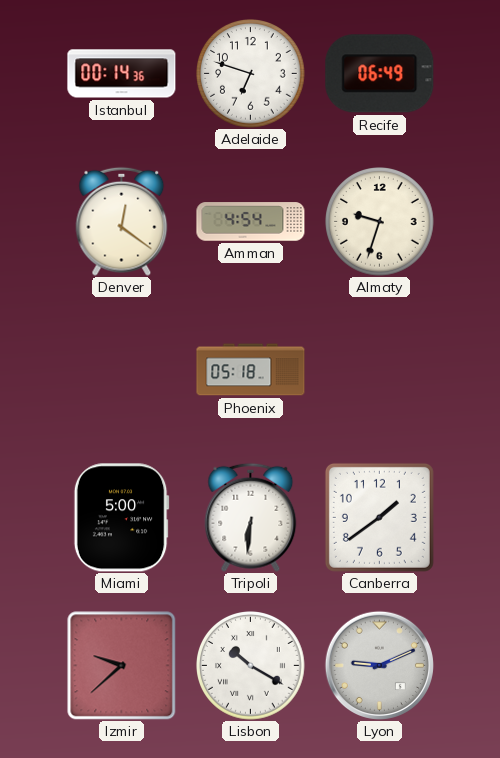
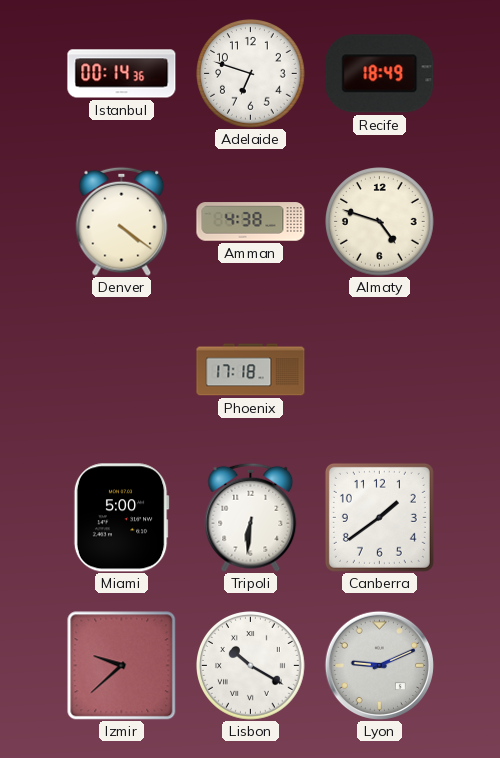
Recife: 06:49 -> 18:49
Denver: 12:21 -> 4:21
Amman: 4:54 -> 4:38
Almaty: 9:33 -> 4:48
Phoenix: 05:18 -> 17:18
